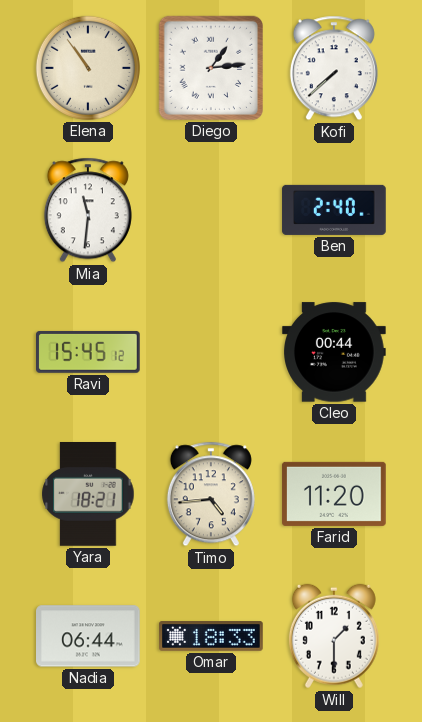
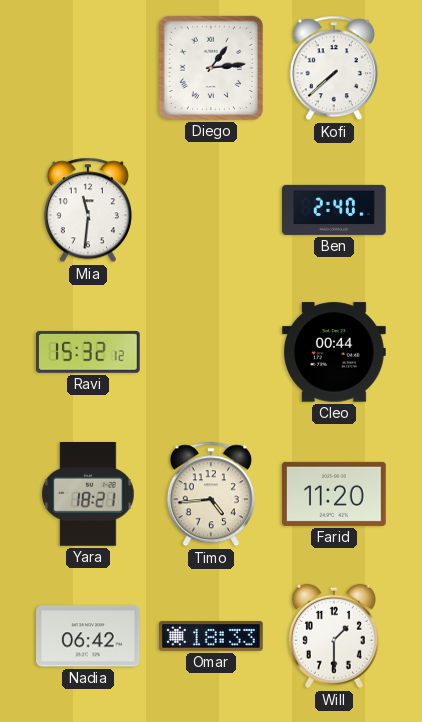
Elena: 10:54 -> none
Ravi: 15:45 -> 15:32
Nadia: 06:44 -> 06:42
